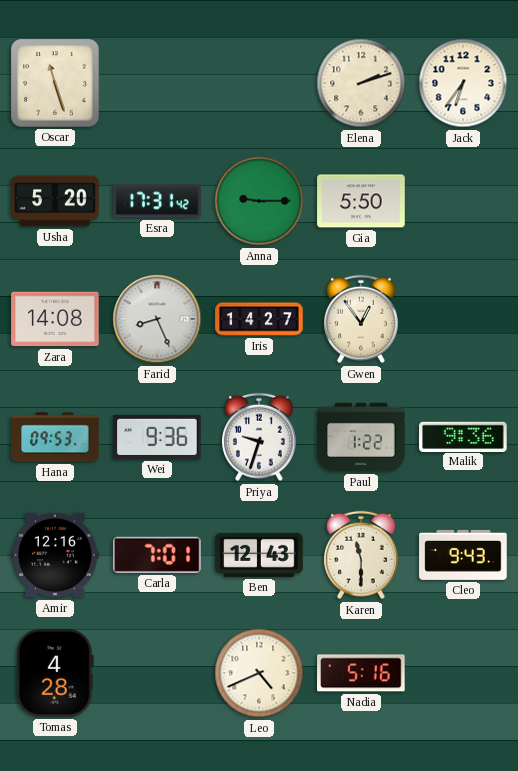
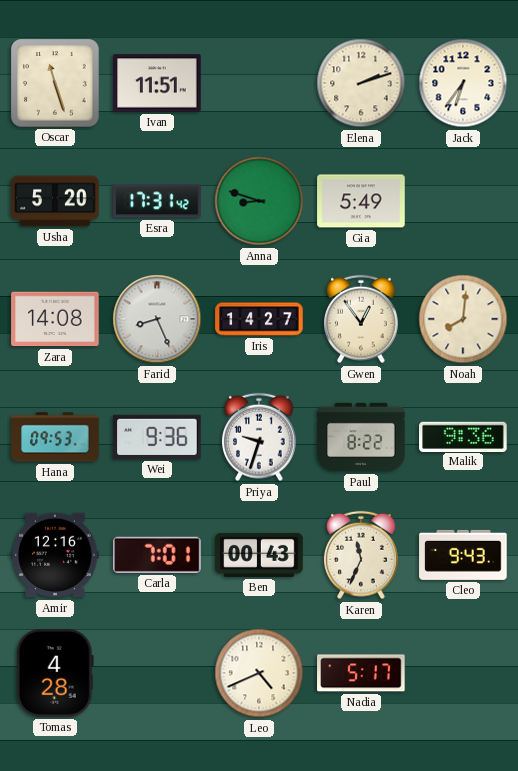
Ivan: none -> 11:51
Anna: 9:15 -> 8:48
Gia: 5:50 -> 5:49
Noah: none -> 8:01
Paul: 1:22 -> 8:22
Ben: 12:43 -> 00:43
Karen: 11:30 -> 11:34
Nadia: 5:16 -> 5:17
